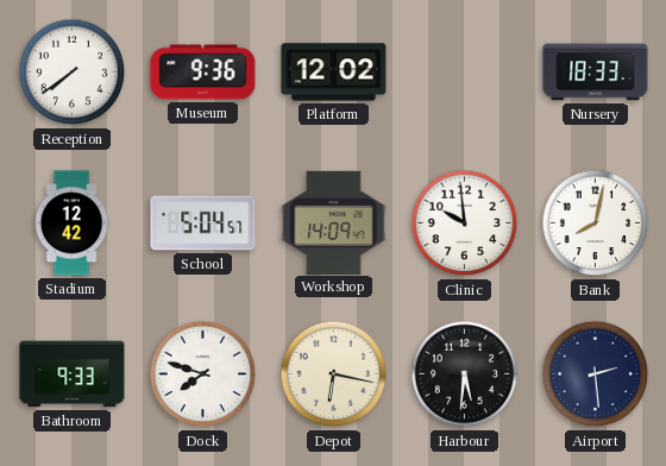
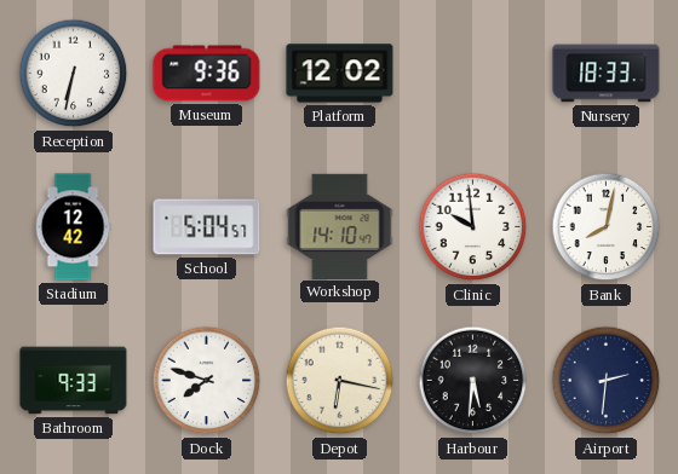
Reception: 7:39 -> 6:32
Workshop: 14:09 -> 14:10
Airport: 2:29 -> 2:31
